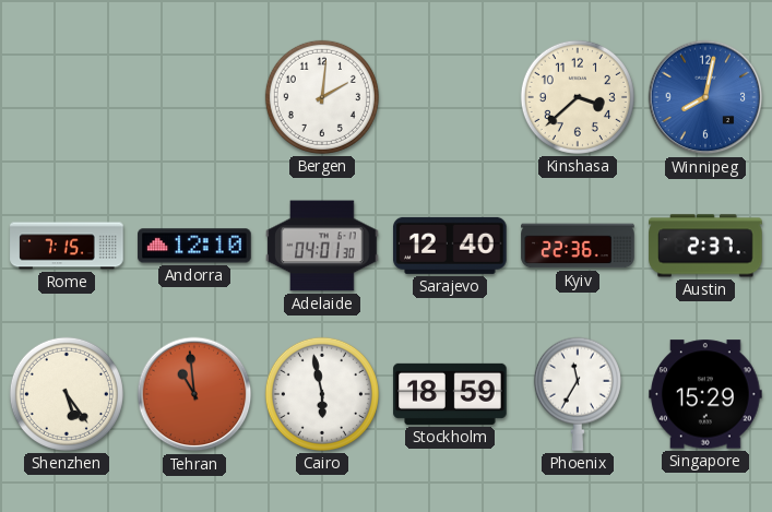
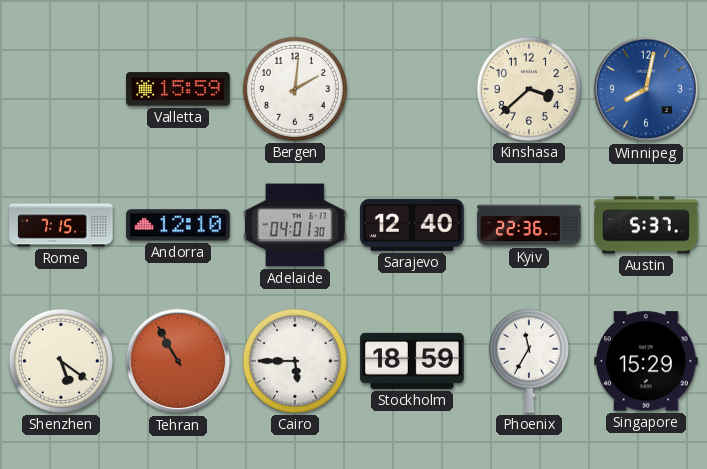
Valletta: none -> 15:59
Austin: 2:37 -> 5:37
Shenzhen: 5:24 -> 5:21
Tehran: 10:59 -> 10:55
Cairo: 5:58 -> 5:45
